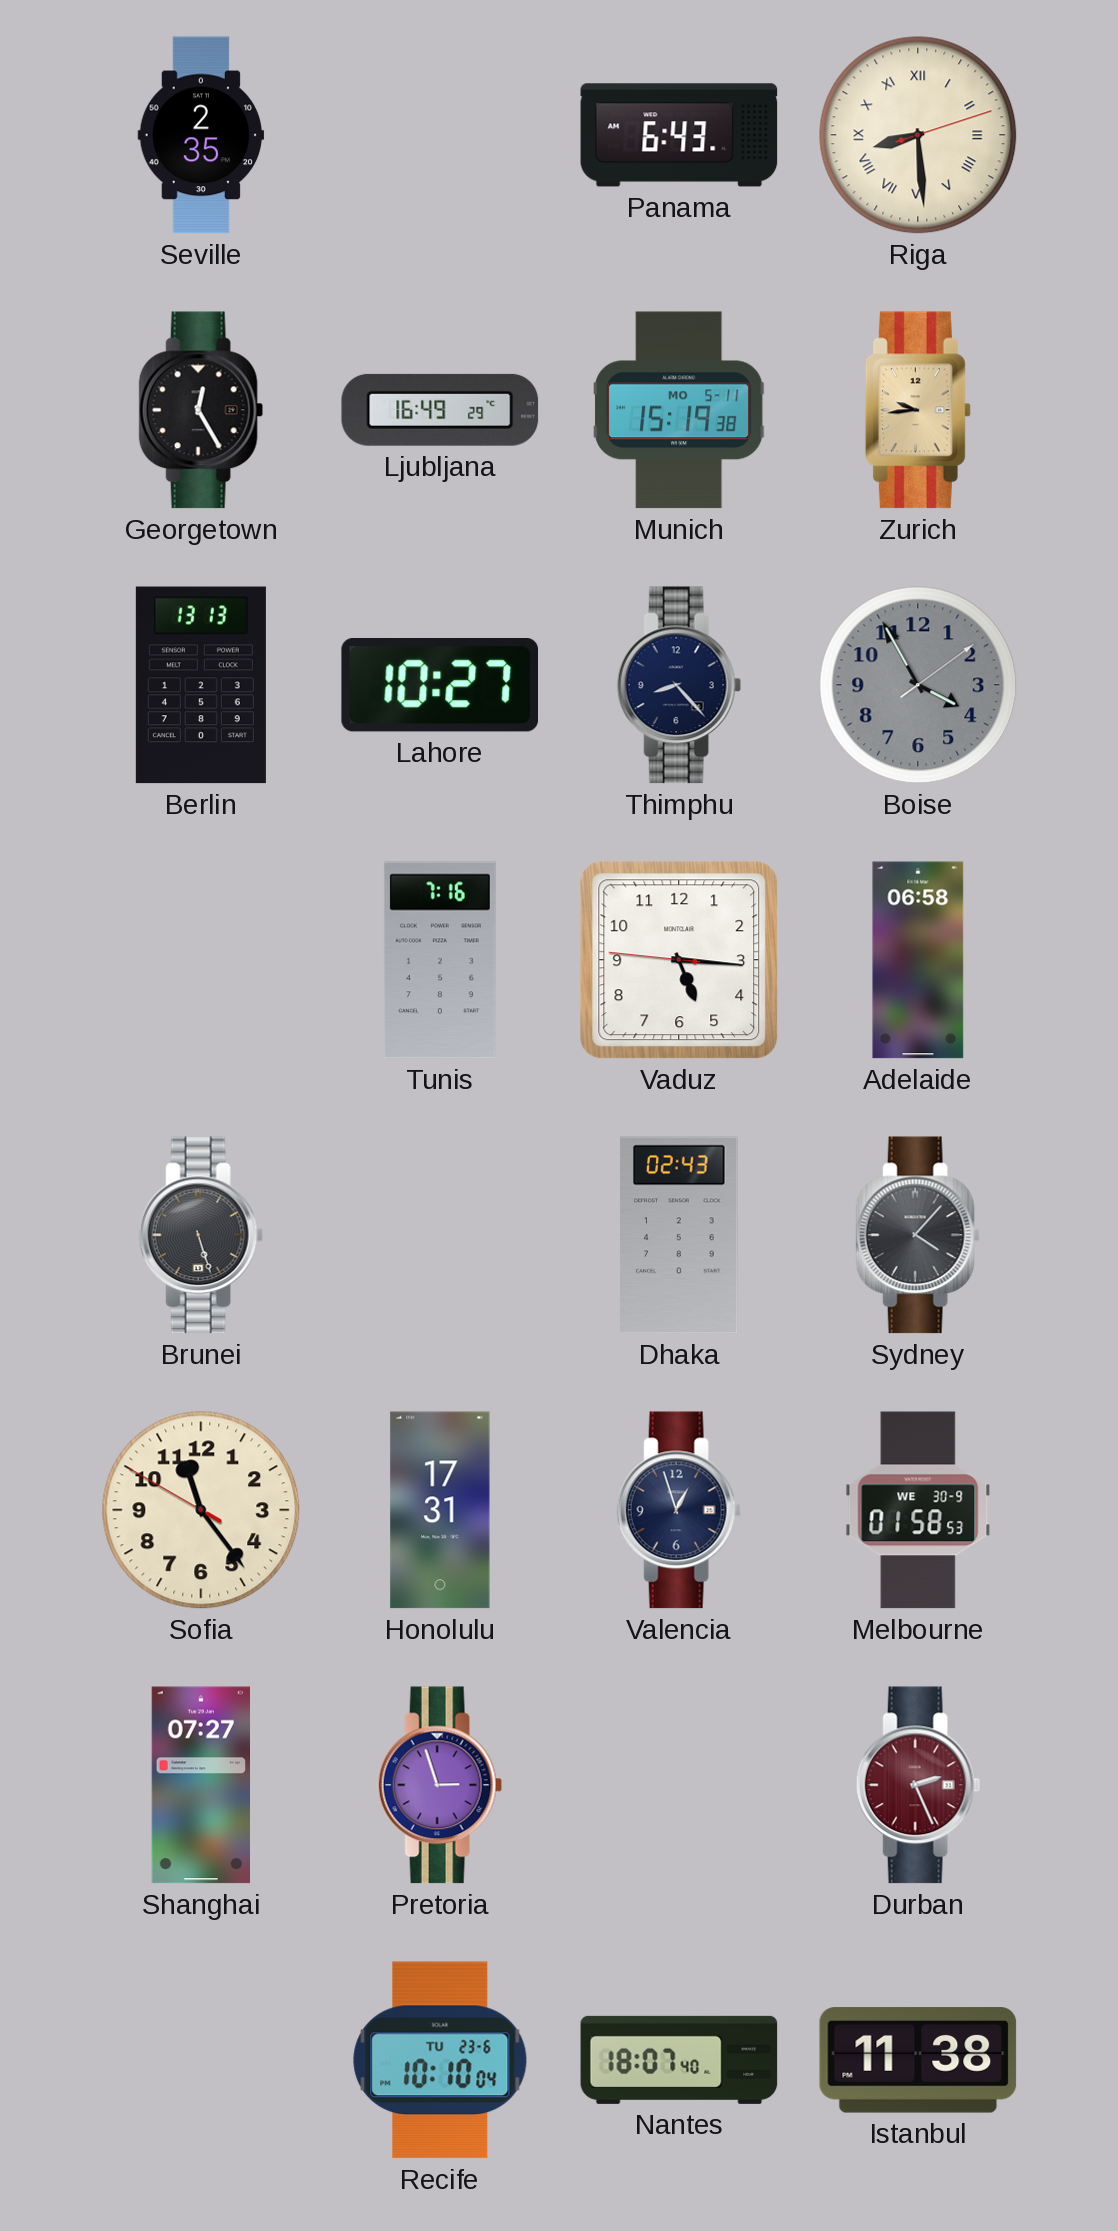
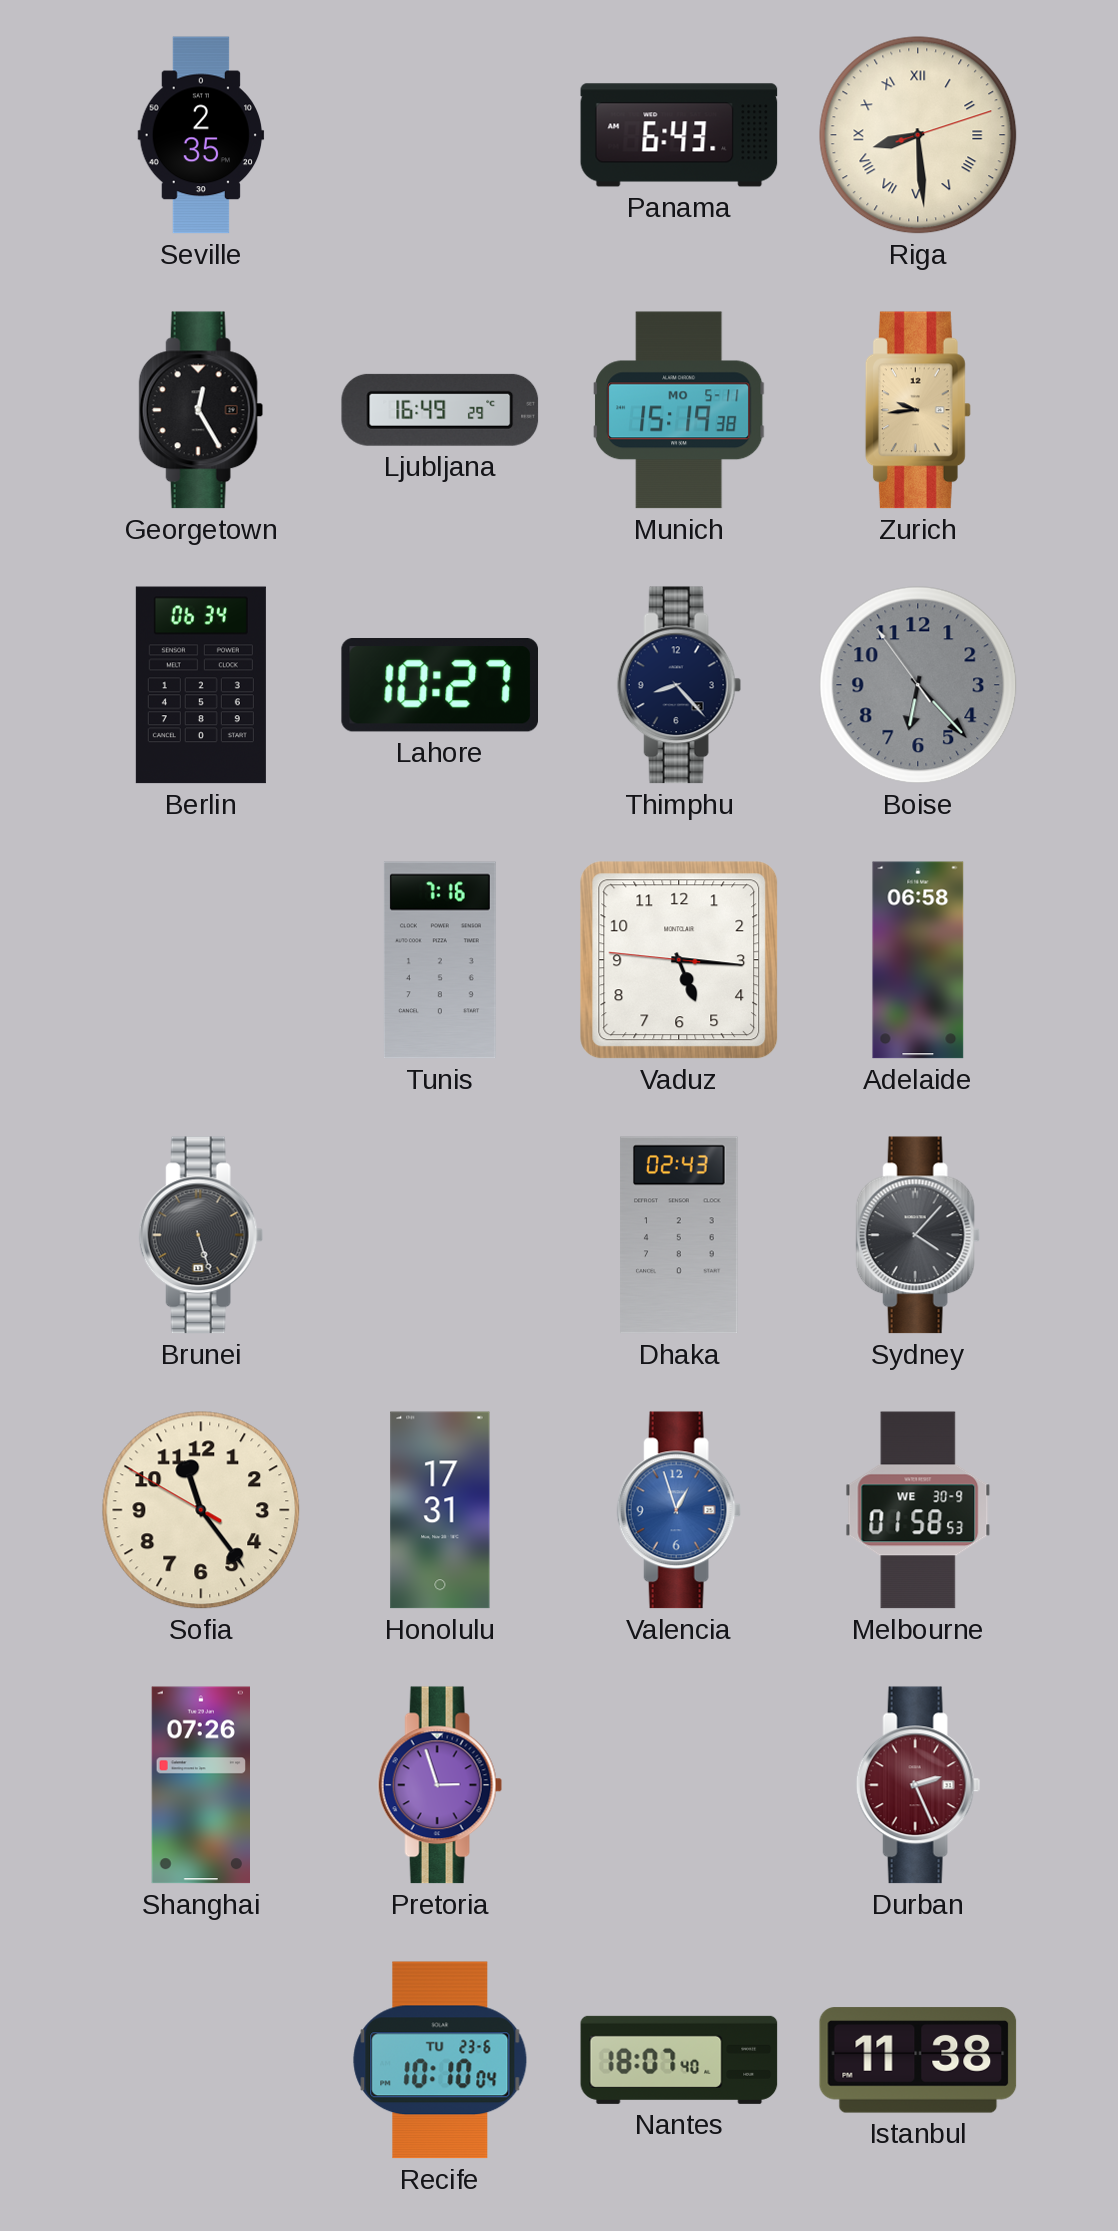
Berlin: 13:13 -> 06:34
Boise: 3:55 -> 6:22
Valencia dial: navy -> blue
Shanghai: 07:27 -> 07:26
